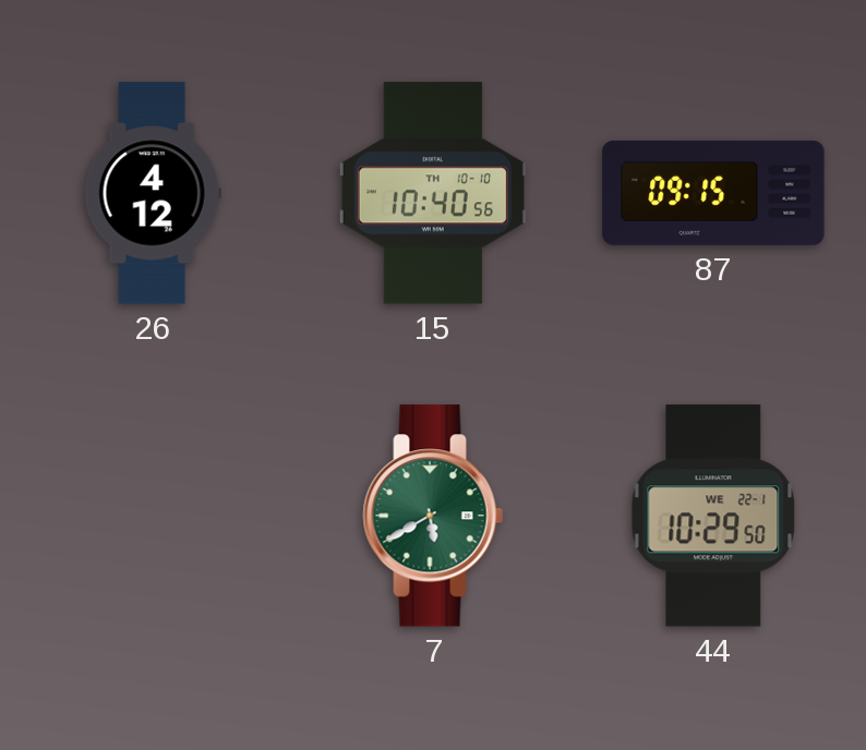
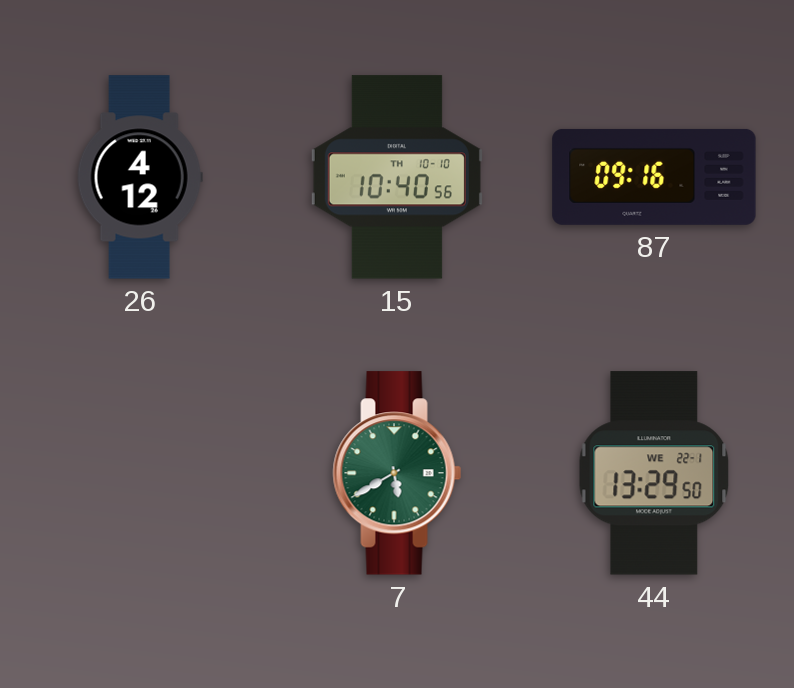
87: 09:15 -> 09:16
44: 10:29 -> 13:29
